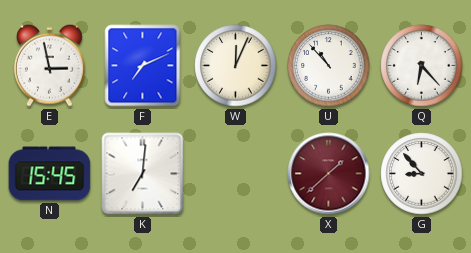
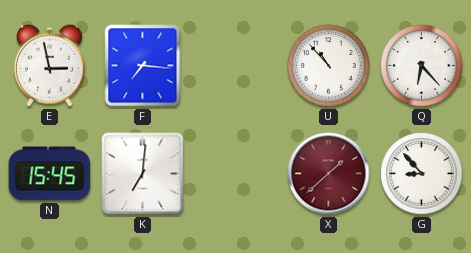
F: 7:11 -> 7:16
W: 12:04 -> none
